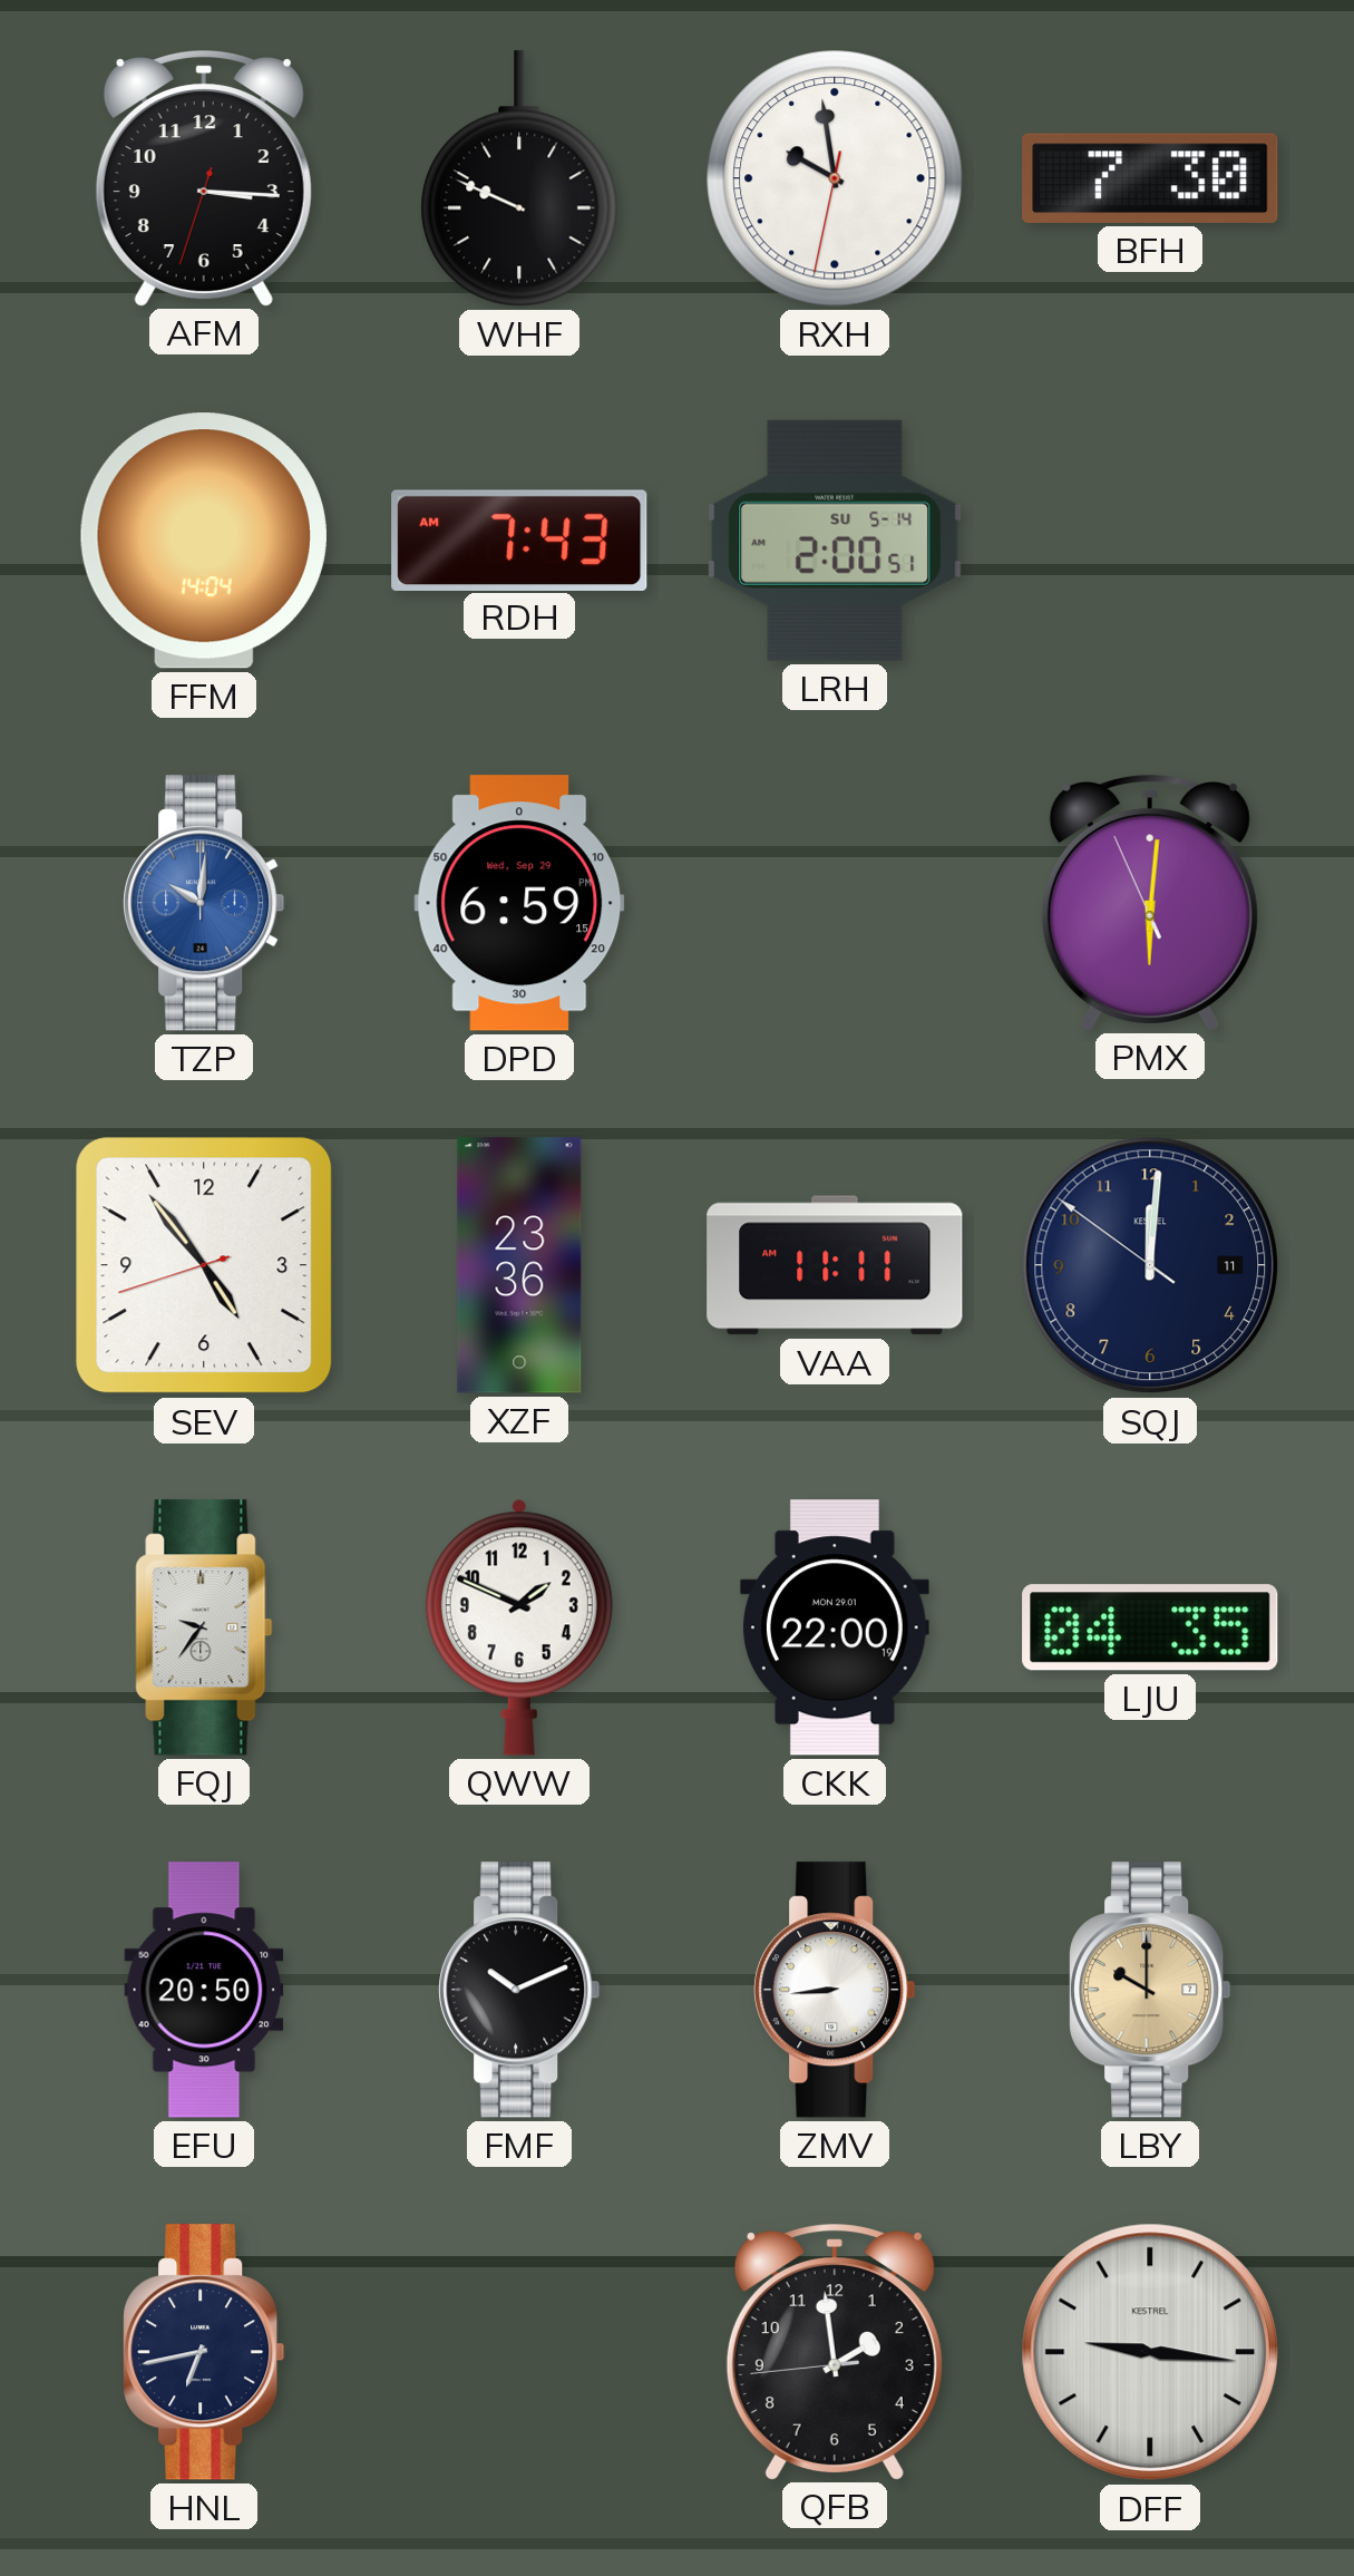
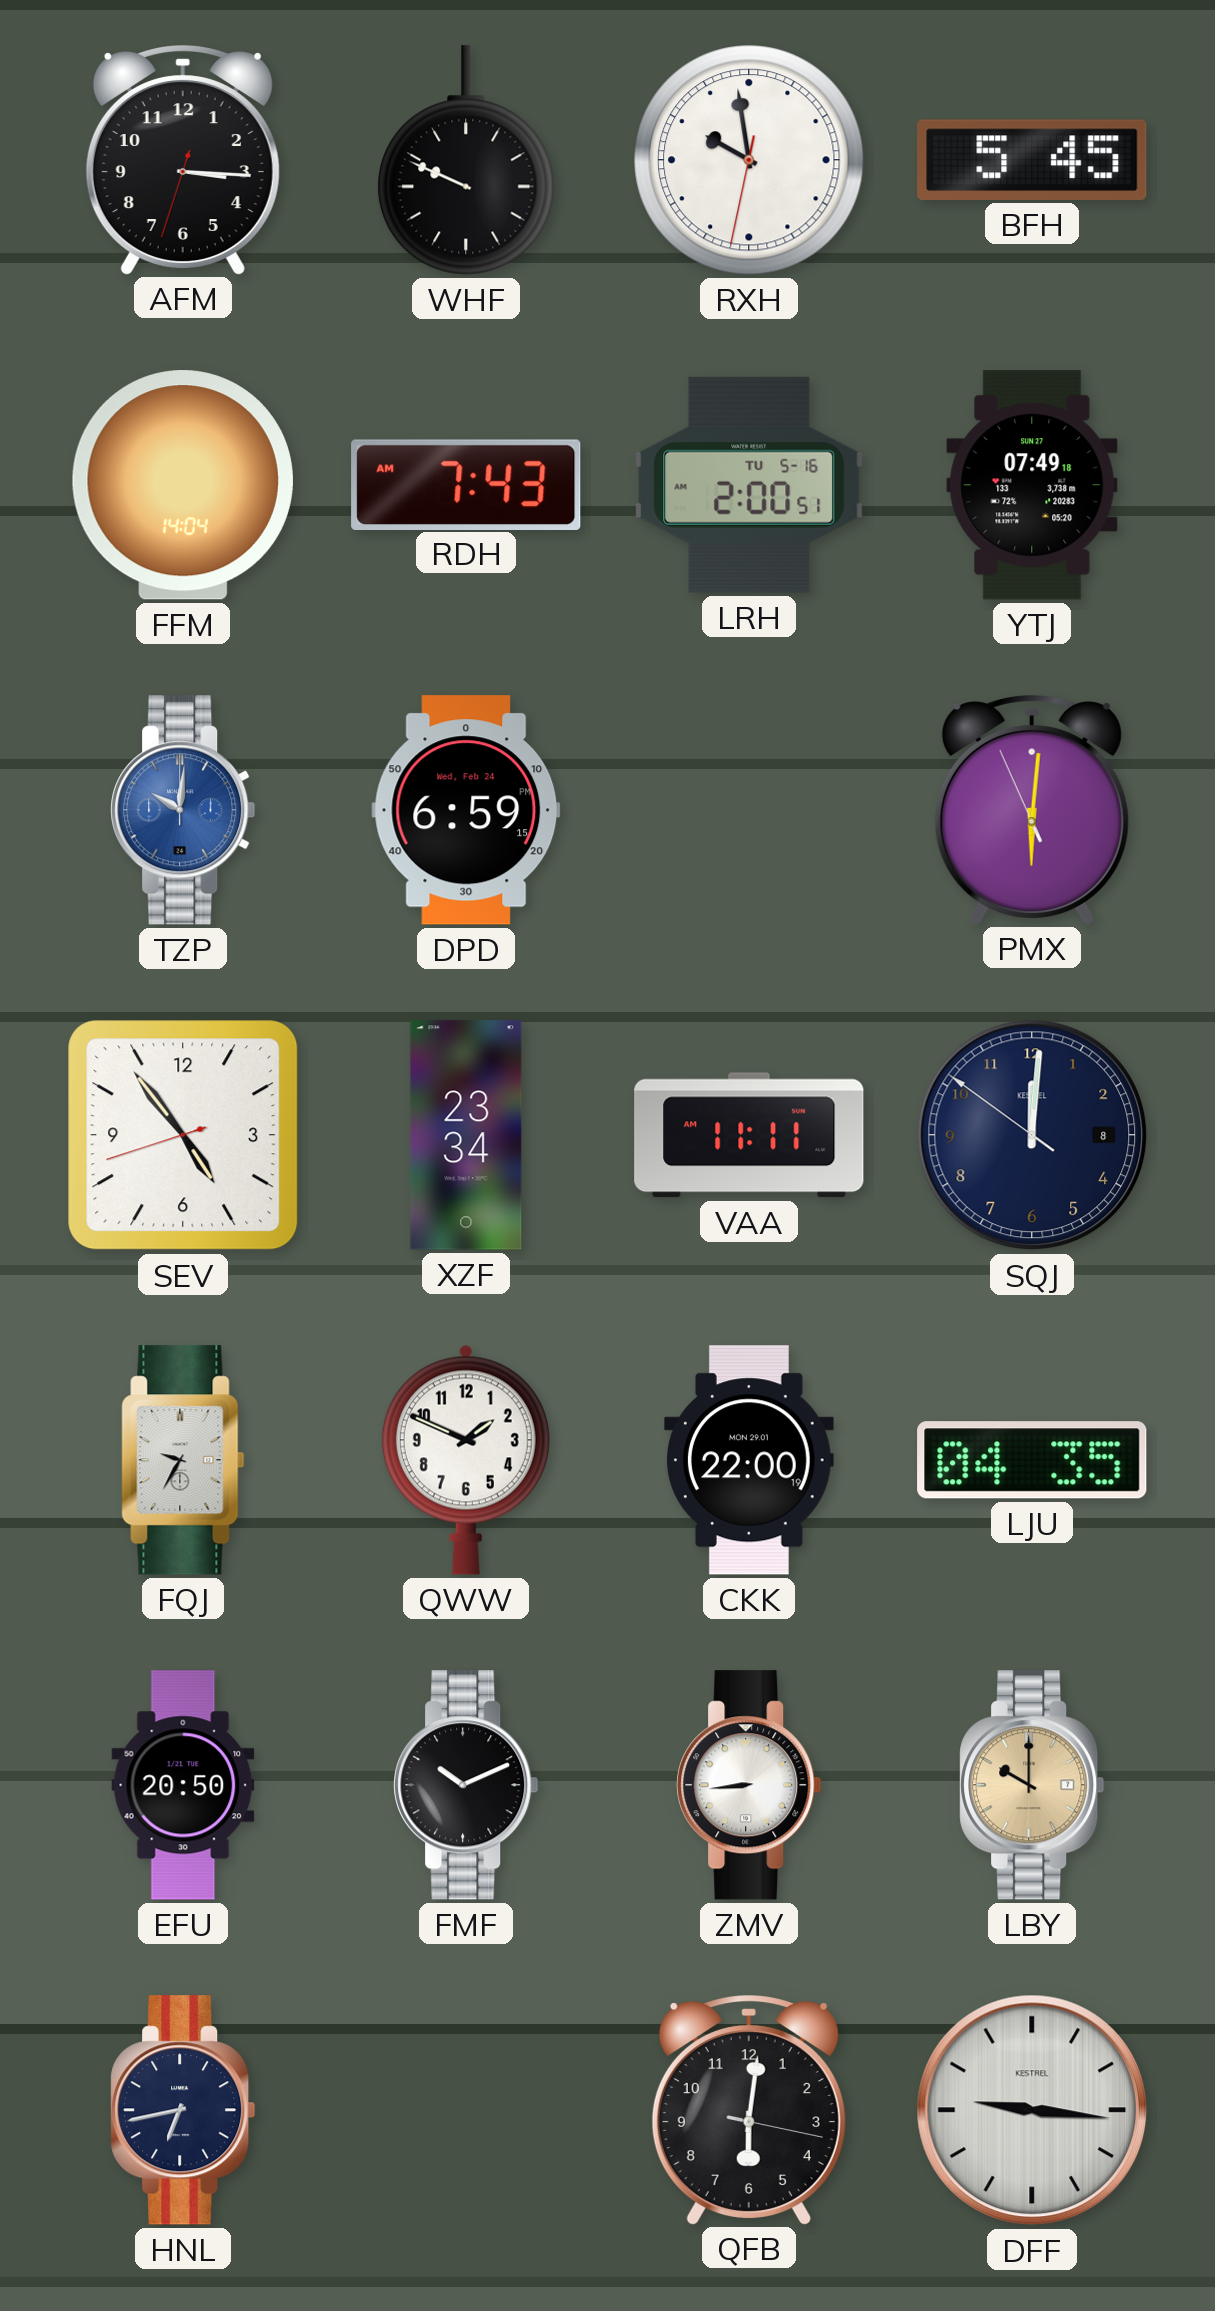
BFH: 7:30 -> 5:45
LRH date: SU 5-14 -> TU 5-16
YTJ: none -> 07:49
DPD date: Wed, Sep 29 -> Wed, Feb 24
XZF: 23:36 -> 23:34
SQJ date: 11 -> 8
FQJ: 9:36 -> 9:35
QFB: 1:58 -> 6:01
